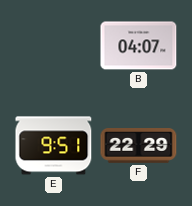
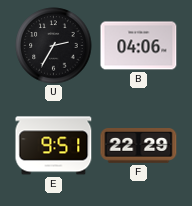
U: none -> 2:35
B: 04:07 -> 04:06
